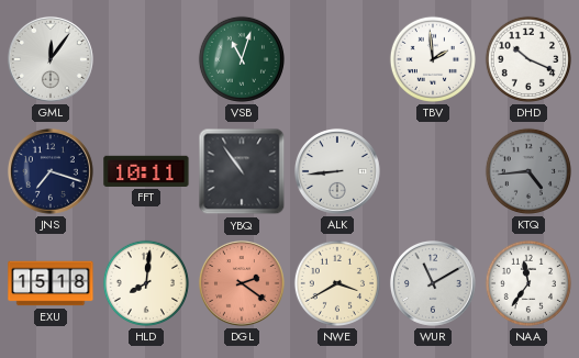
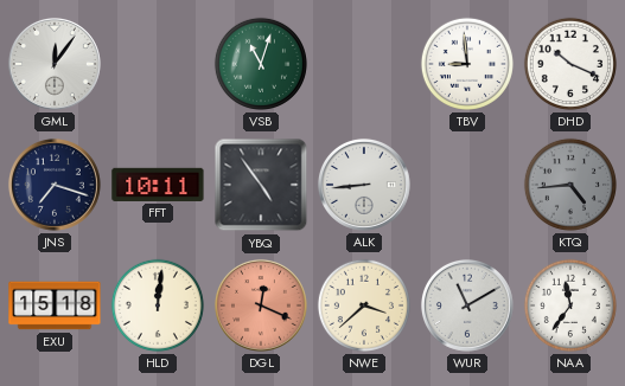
TBV: 1:59 -> 8:59
YBQ: 10:54 -> 4:54
HLD: 8:01 -> 12:01
DGL: 2:21 -> 12:19
NWE: 3:40 -> 3:38
